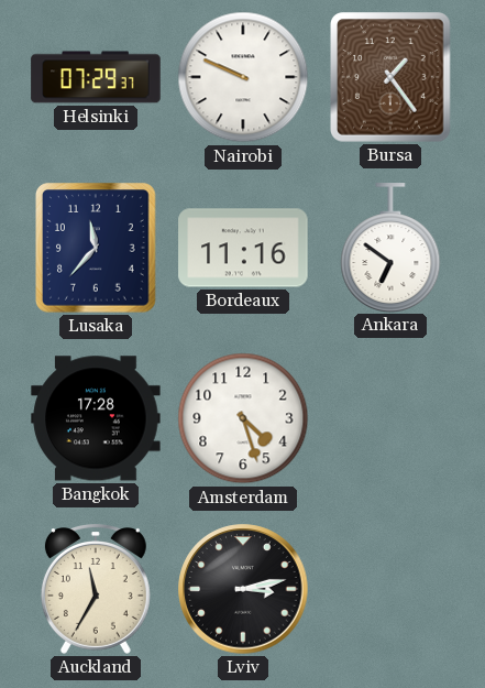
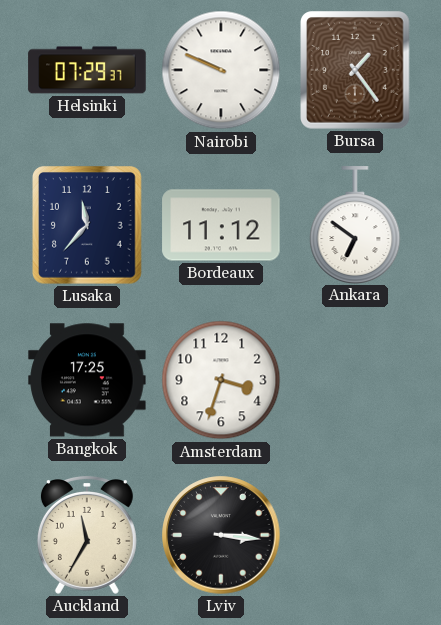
Bordeaux: 11:16 -> 11:12
Bangkok: 17:28 -> 17:25
Amsterdam: 4:27 -> 3:33
Lviv: 3:13 -> 3:16
